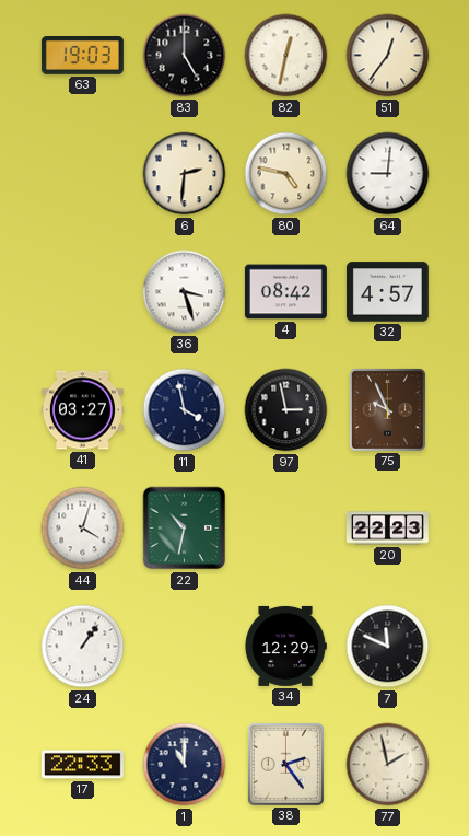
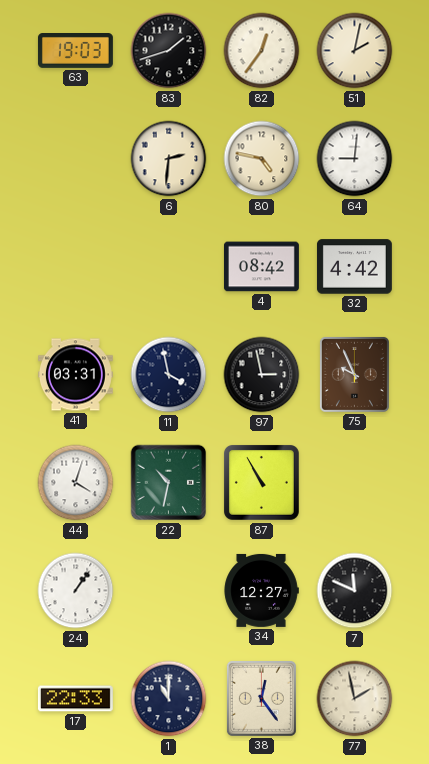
83: 5:00 -> 1:42
82: 12:32 -> 12:36
51: 12:36 -> 2:02
36: 3:27 -> none
32: 4:57 -> 4:42
41: 03:27 -> 03:31
87: none -> 10:55
20: 22:23 -> none
34: 12:29 -> 12:27
38: 2:24 -> 12:24
